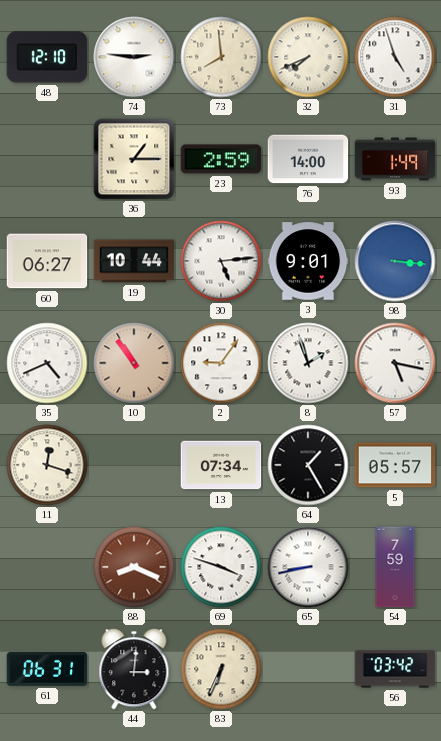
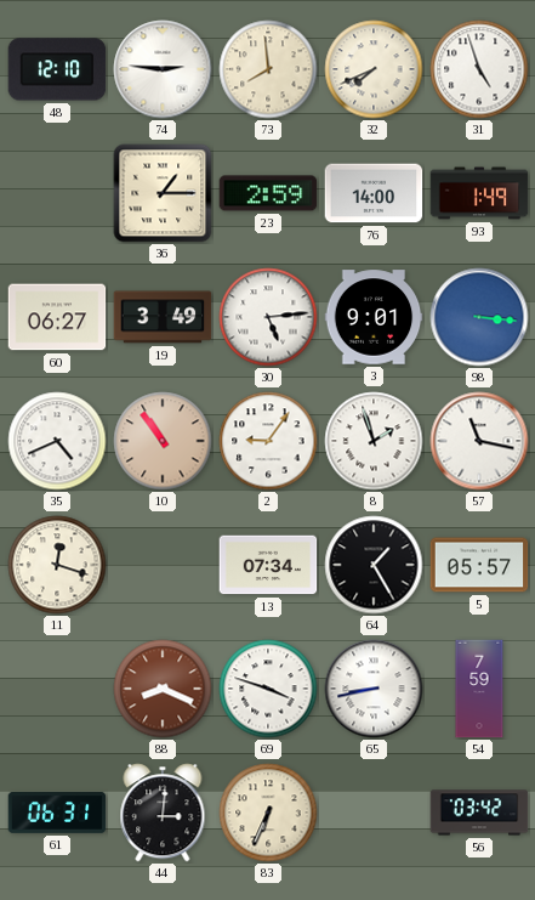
19: 10:44 -> 3:49
57: 5:17 -> 11:17
